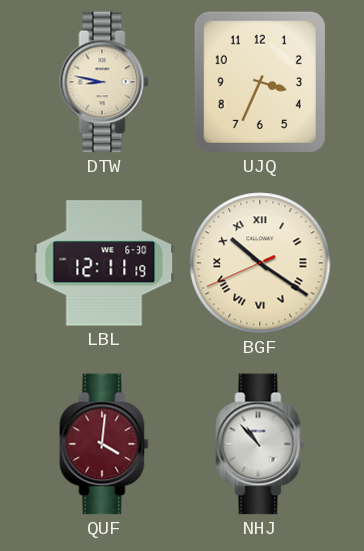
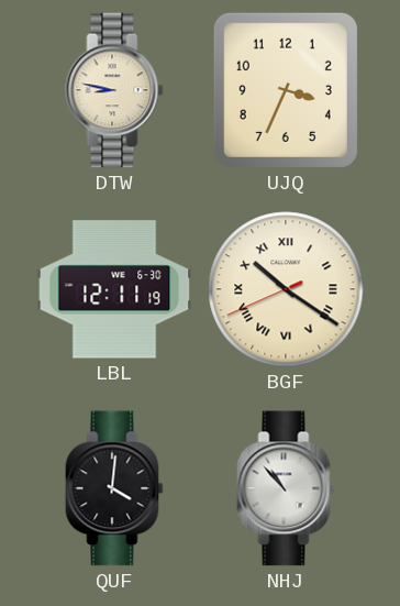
QUF dial: burgundy -> black
